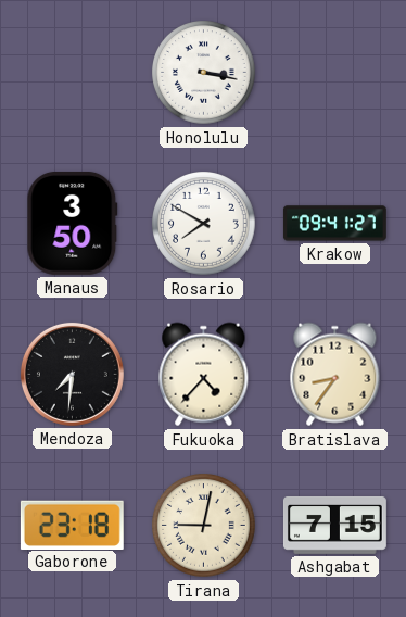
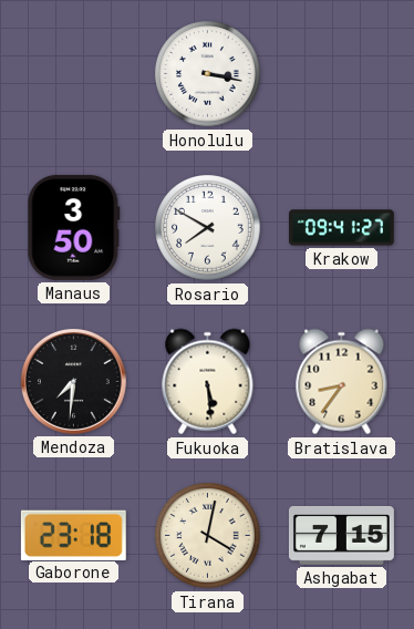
Fukuoka: 4:37 -> 5:29
Tirana: 9:02 -> 4:02
